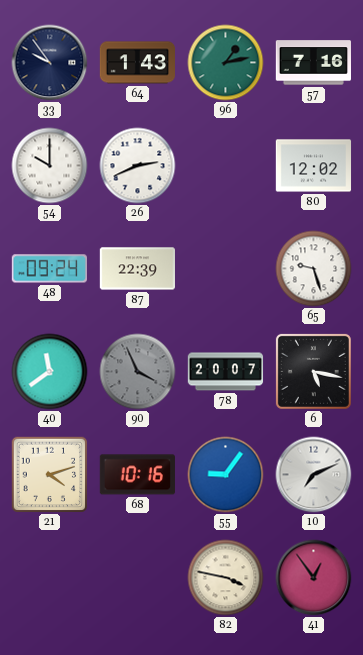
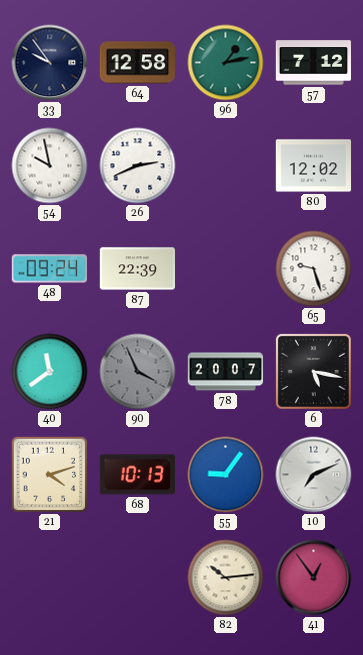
64: 1:43 -> 12:58
57: 7:16 -> 7:12
54: 10:00 -> 9:58
68: 10:16 -> 10:13
82: 3:47 -> 10:14
